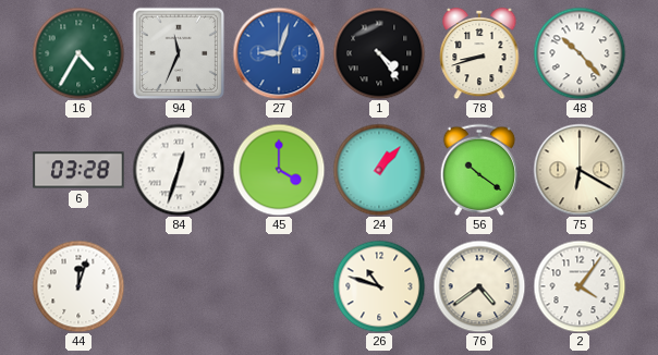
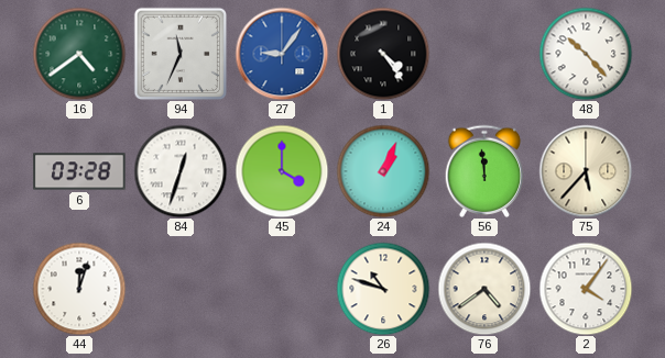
16: 4:35 -> 4:39
27: 9:03 -> 9:06
78: 8:42 -> none
24: 1:07 -> 1:04
56: 10:21 -> 11:59
75: 6:20 -> 5:37
